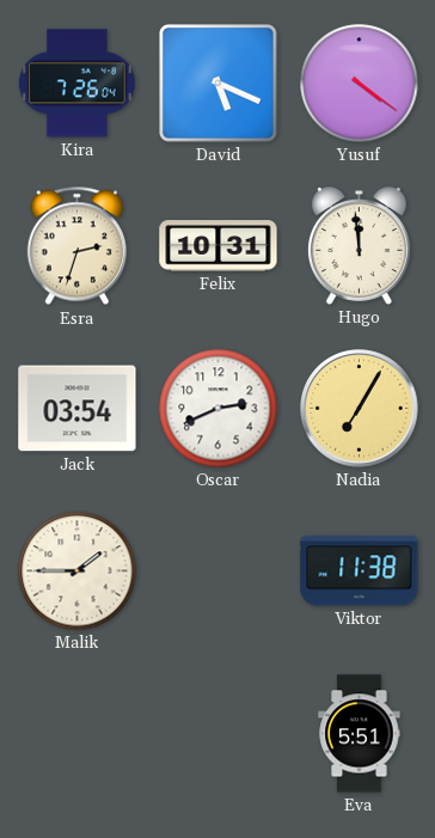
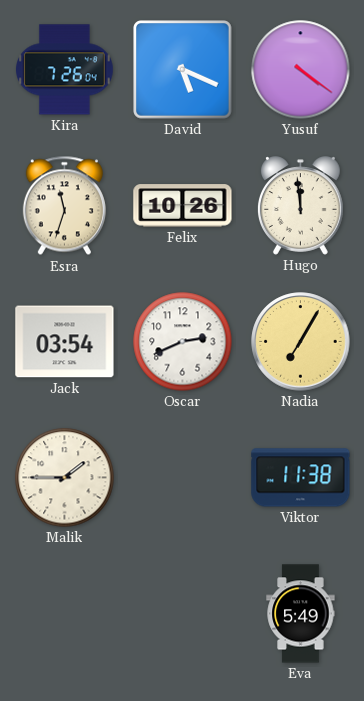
Esra: 2:33 -> 11:33
Felix: 10:31 -> 10:26
Eva: 5:51 -> 5:49
